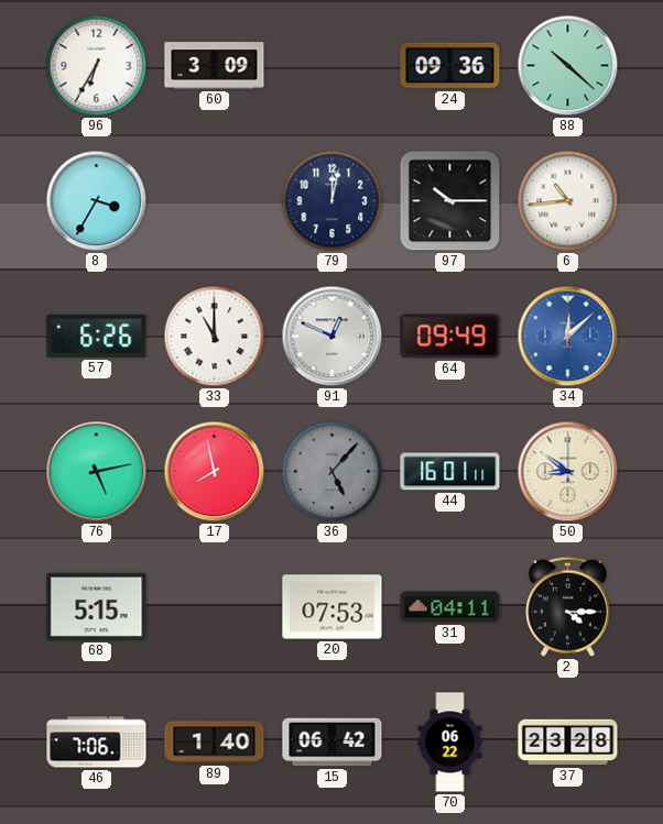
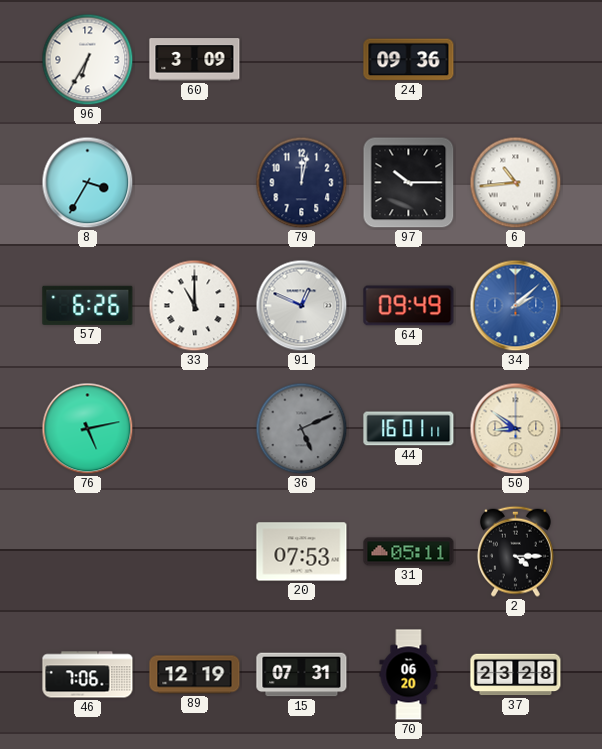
88: 10:22 -> none
34: 12:08 -> 2:08
17: 7:58 -> none
36: 5:07 -> 5:11
68: 5:15 -> none
31: 04:11 -> 05:11
89: 1:40 -> 12:19
15: 06:42 -> 07:31
70: 06:22 -> 06:20
